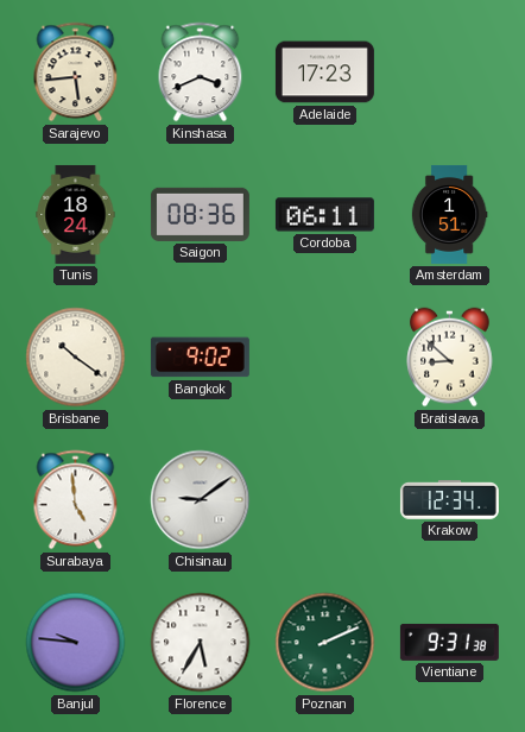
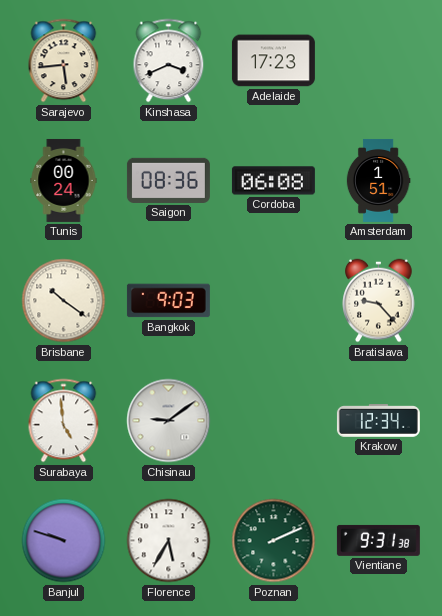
Tunis: 18:24 -> 00:24
Cordoba: 06:11 -> 06:08
Bangkok: 9:02 -> 9:03
Bratislava: 8:52 -> 9:23
Banjul: 9:46 -> 9:48
